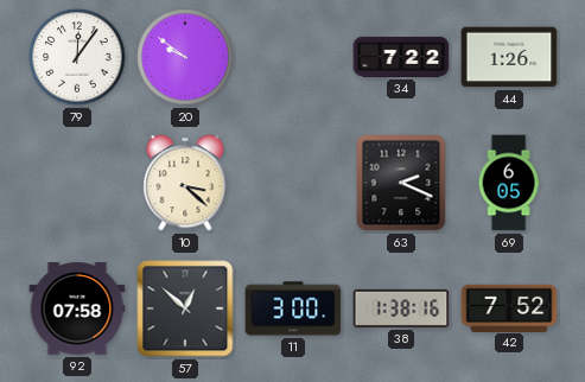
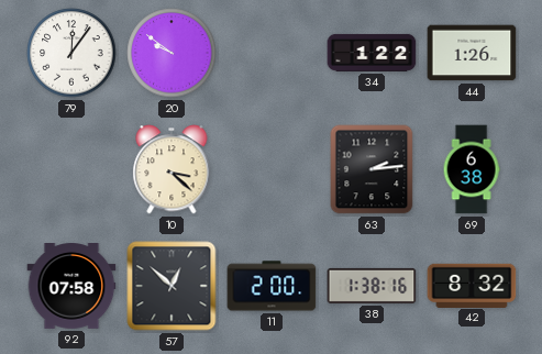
34: 7:22 -> 1:22
63: 2:19 -> 2:14
69: 6:05 -> 6:38
11: 3:00 -> 2:00
42: 7:52 -> 8:32
